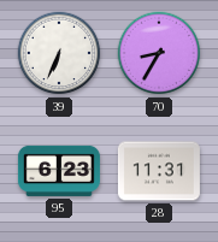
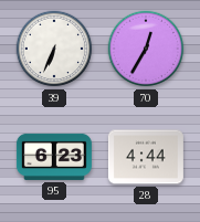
70: 8:35 -> 12:35
28: 11:31 -> 4:44
